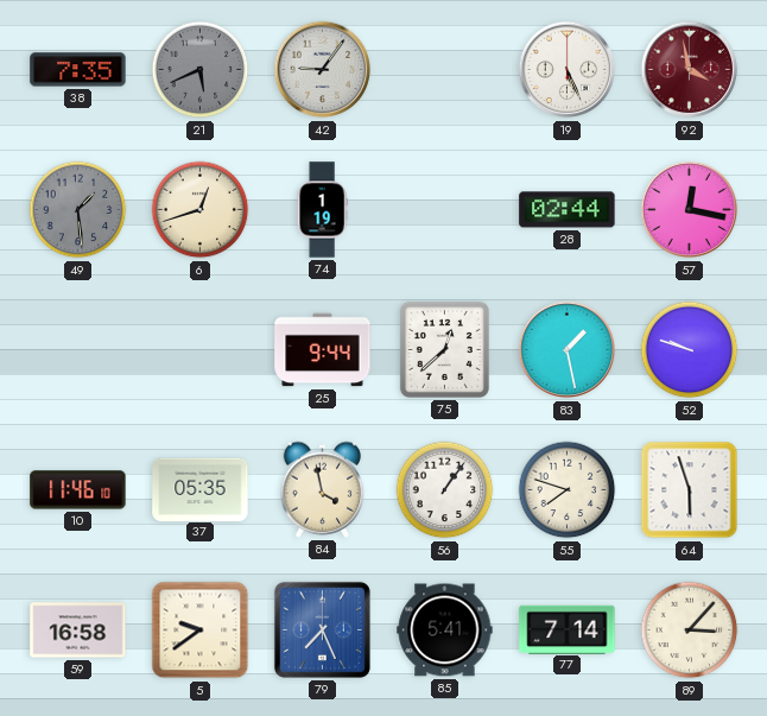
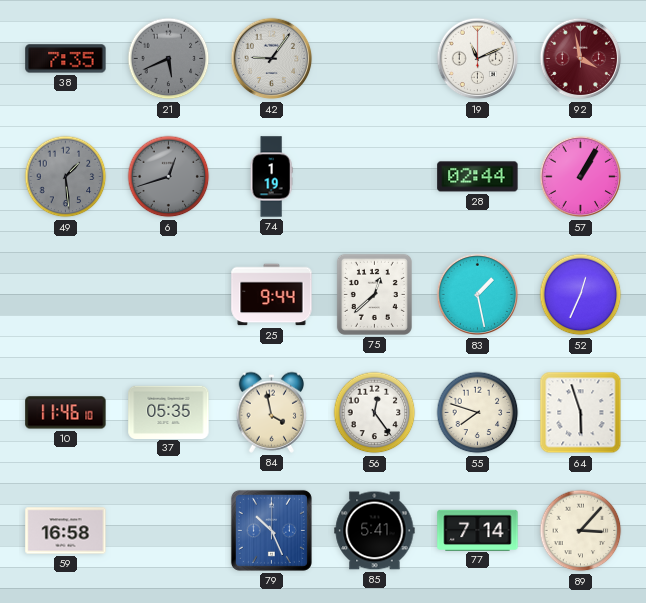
19: 5:26 -> 11:11
6 dial: cream -> grey
57: 12:17 -> 1:05
52: 9:48 -> 12:34
56: 1:06 -> 12:24
5: 9:39 -> none
79: 7:26 -> 10:26
